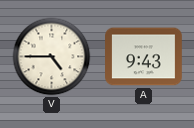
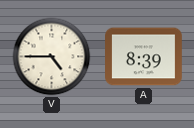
A: 9:43 -> 8:39
